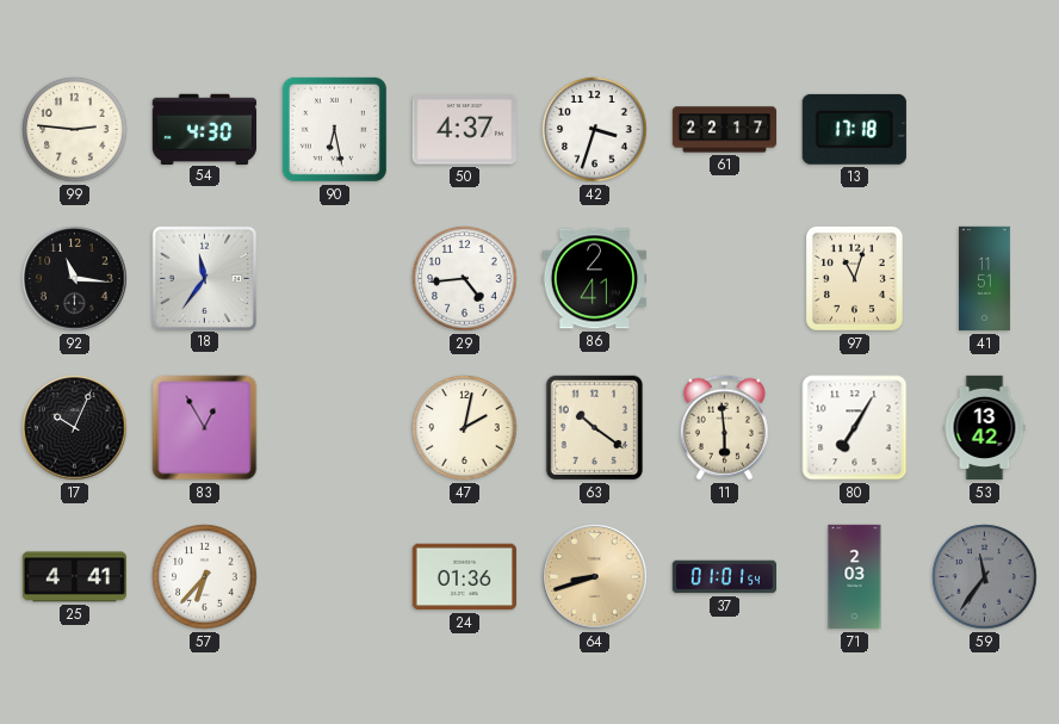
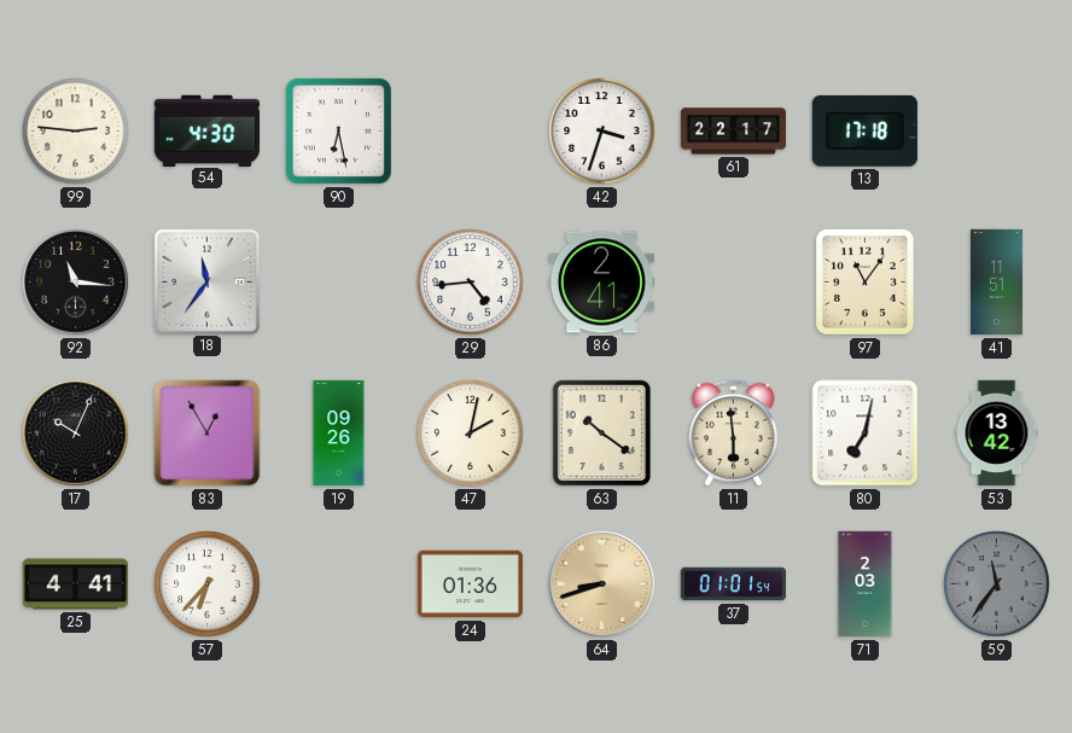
50: 4:37 -> none
97: 11:03 -> 11:06
19: none -> 09:26
80: 7:05 -> 7:02
